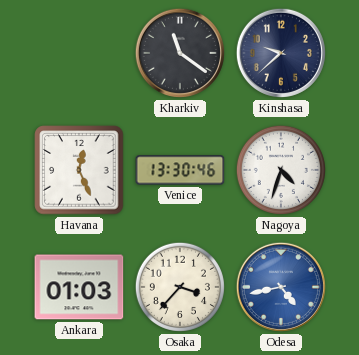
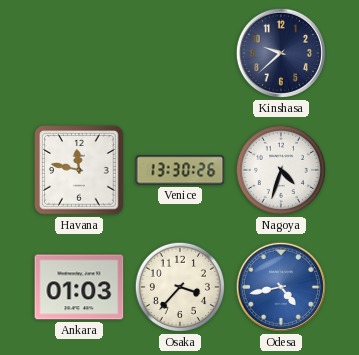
Kharkiv: 11:21 -> none
Havana: 12:26 -> 11:47
Venice: 13:30:46 -> 13:30:26
